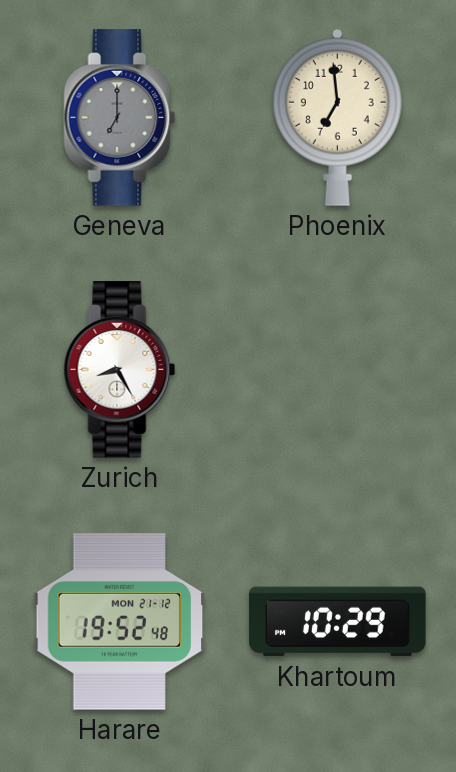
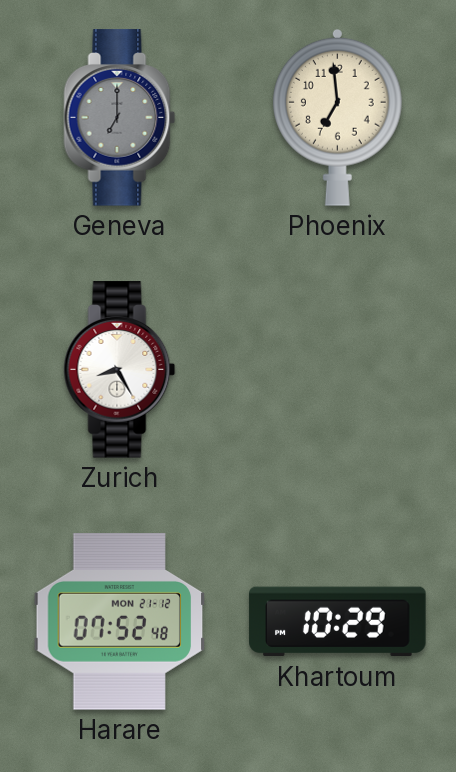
Harare: 19:52 -> 07:52
